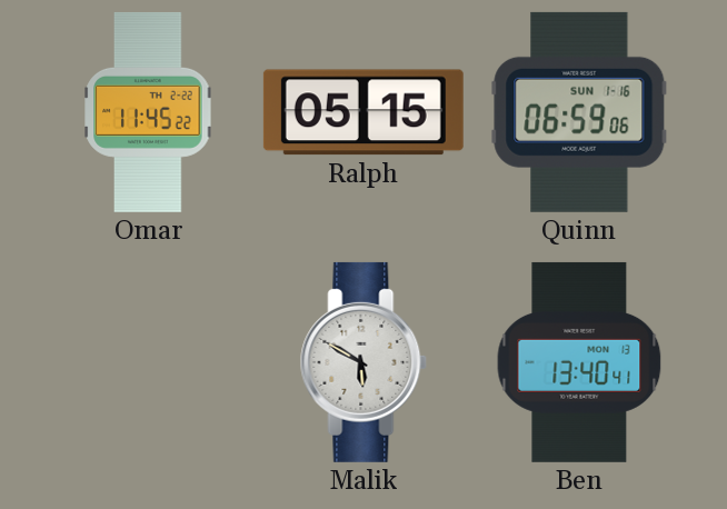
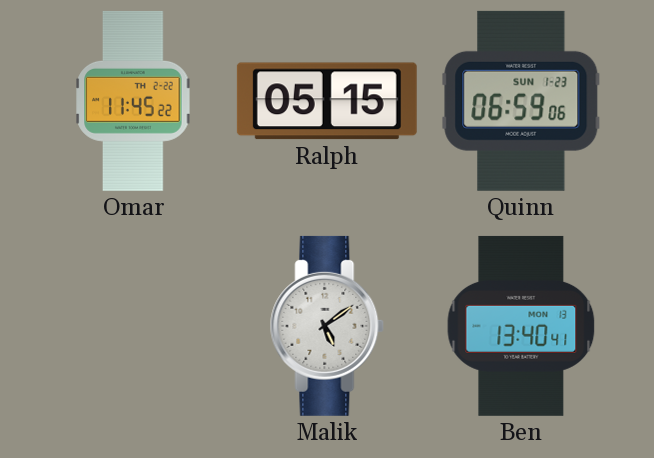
Quinn date: SUN 1-16 -> SUN 1-23
Malik: 5:50 -> 5:09
